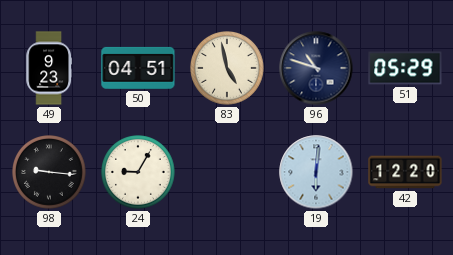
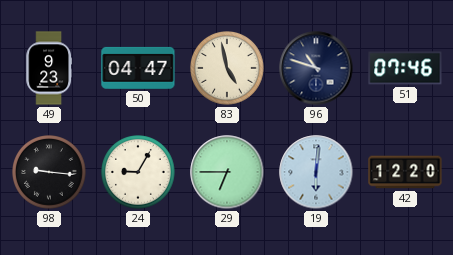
50: 04:51 -> 04:47
51: 05:29 -> 07:46
29: none -> 6:45
